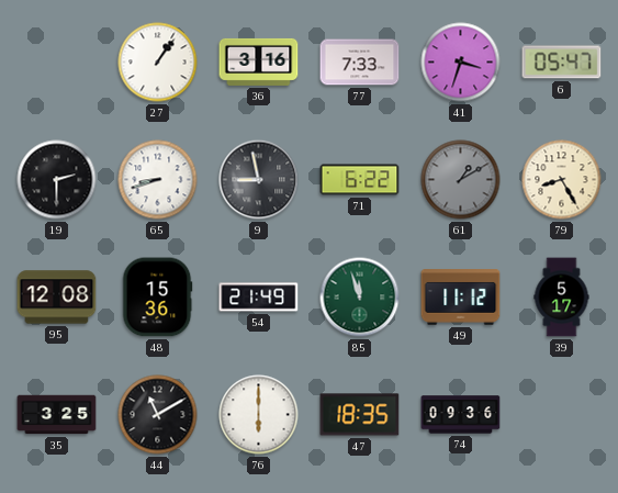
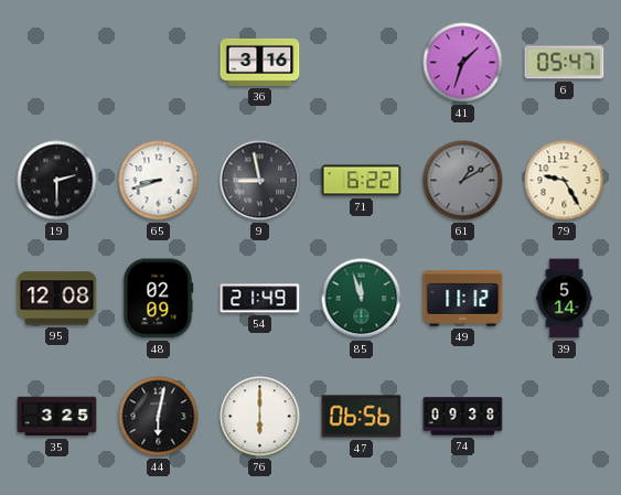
27: 1:06 -> none
77: 7:33 -> none
41: 3:33 -> 1:33
79: 8:25 -> 9:25
48: 15:36 -> 02:09
39: 5:17 -> 5:14
44: 11:10 -> 6:02
47: 18:35 -> 06:56
74: 09:36 -> 09:38
